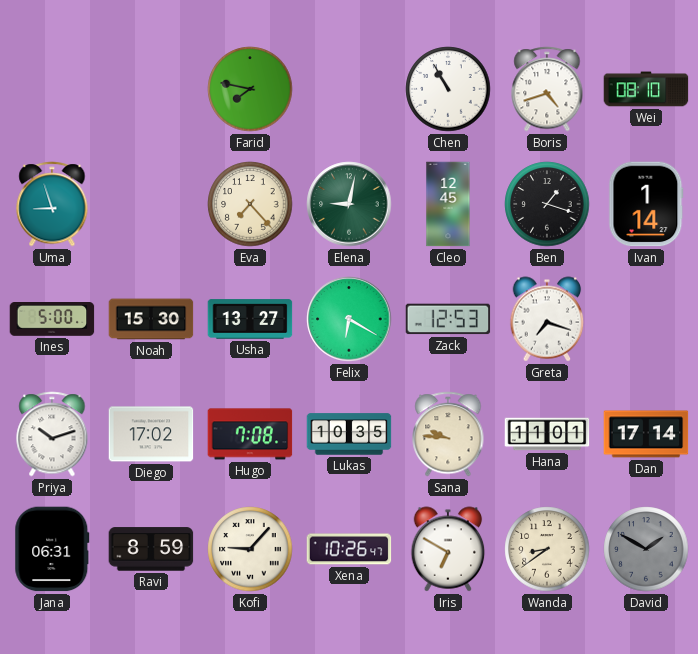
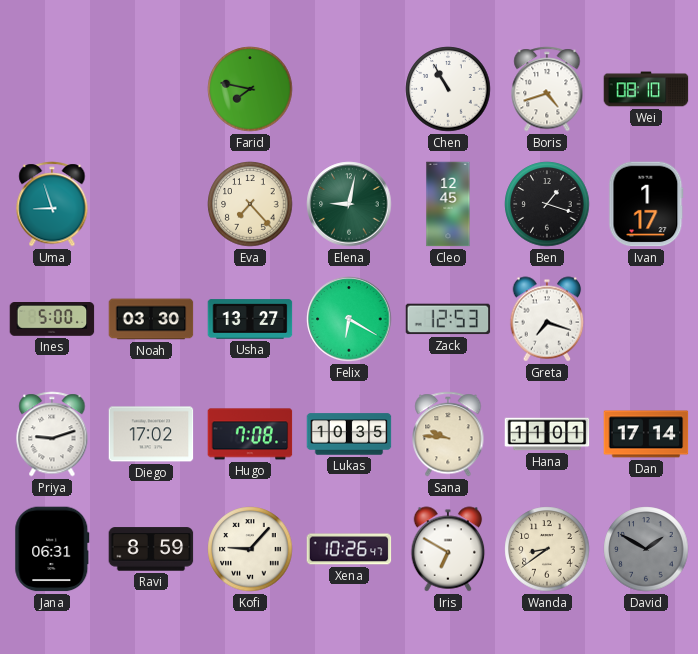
Ivan: 1:14 -> 1:17
Noah: 15:30 -> 03:30
Priya: 10:12 -> 9:12
